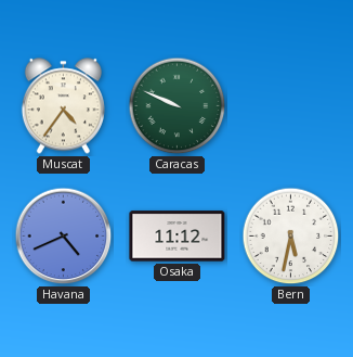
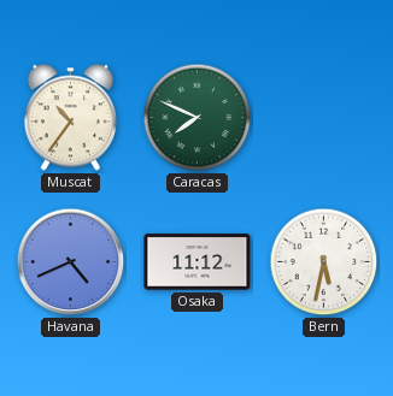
Muscat: 4:36 -> 10:36
Caracas: 9:49 -> 7:49
